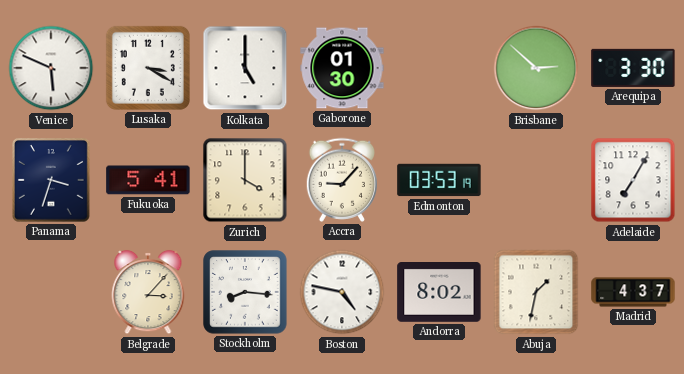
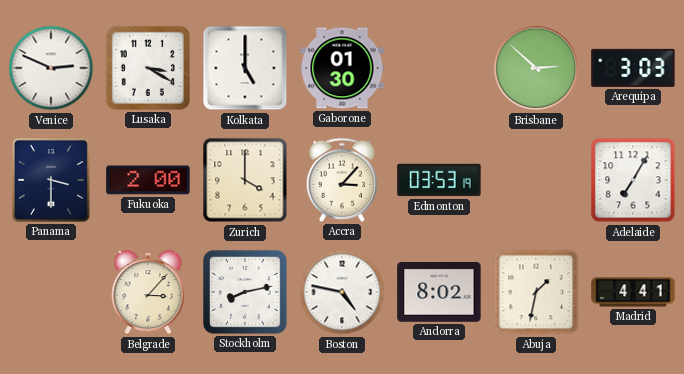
Venice: 5:49 -> 2:49
Arequipa: 3:30 -> 3:03
Panama: 3:33 -> 3:30
Fukuoka: 5:41 -> 2:00
Accra: 9:07 -> 3:07
Stockholm: 8:16 -> 8:13
Madrid: 4:37 -> 4:41
